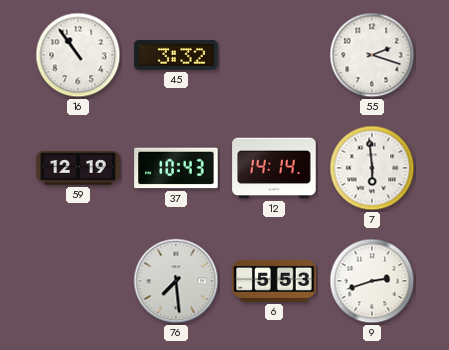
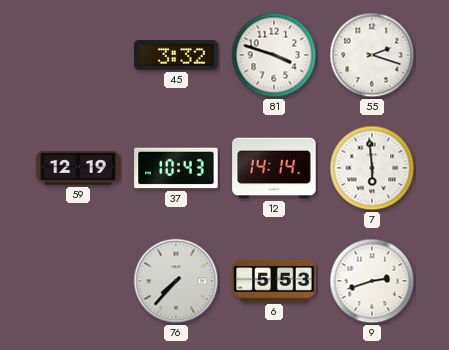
16: 10:54 -> none
81: none -> 3:48
76: 7:29 -> 7:37
